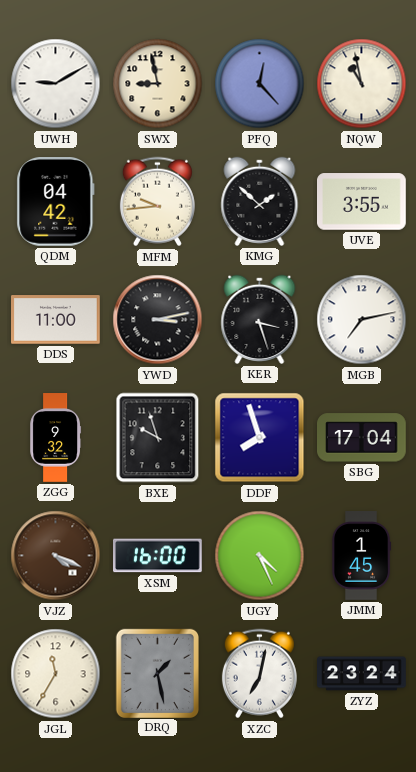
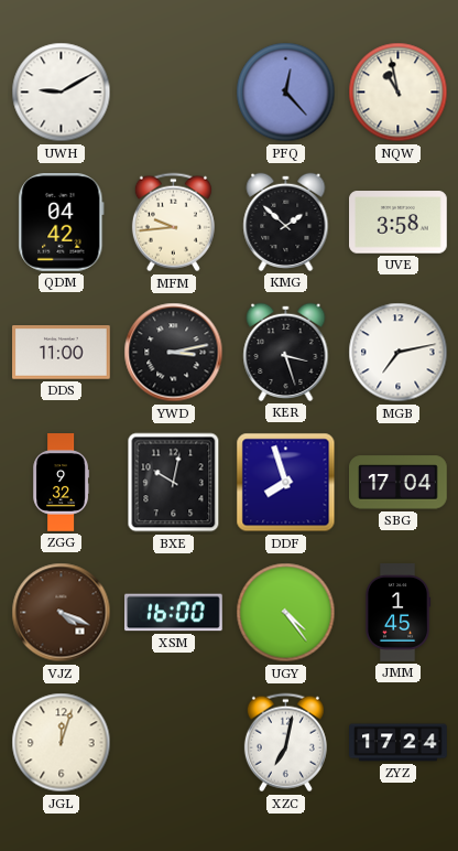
SWX: 8:58 -> none
UVE: 3:55 -> 3:58
BXE: 9:57 -> 10:02
UGY: 4:26 -> 4:24
JGL: 11:35 -> 12:03
DRQ: 1:28 -> none
ZYZ: 23:24 -> 17:24
